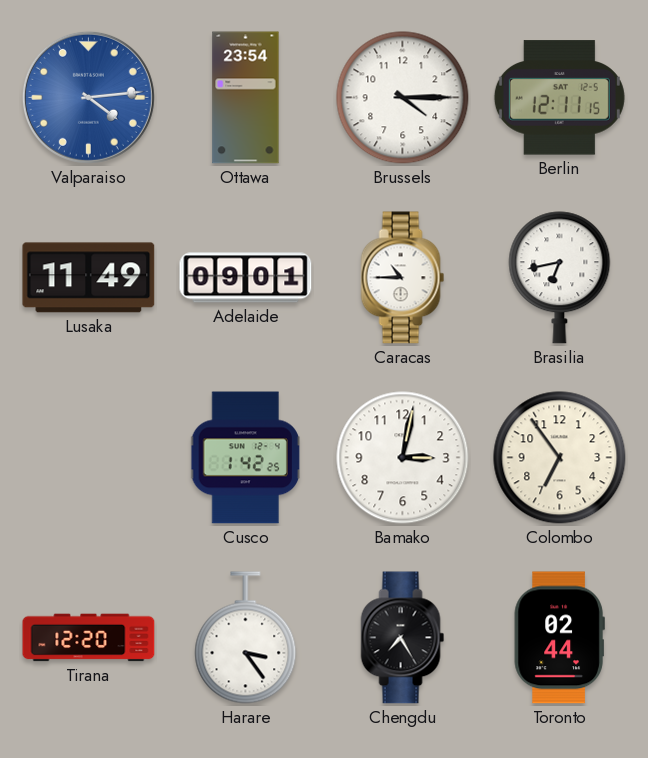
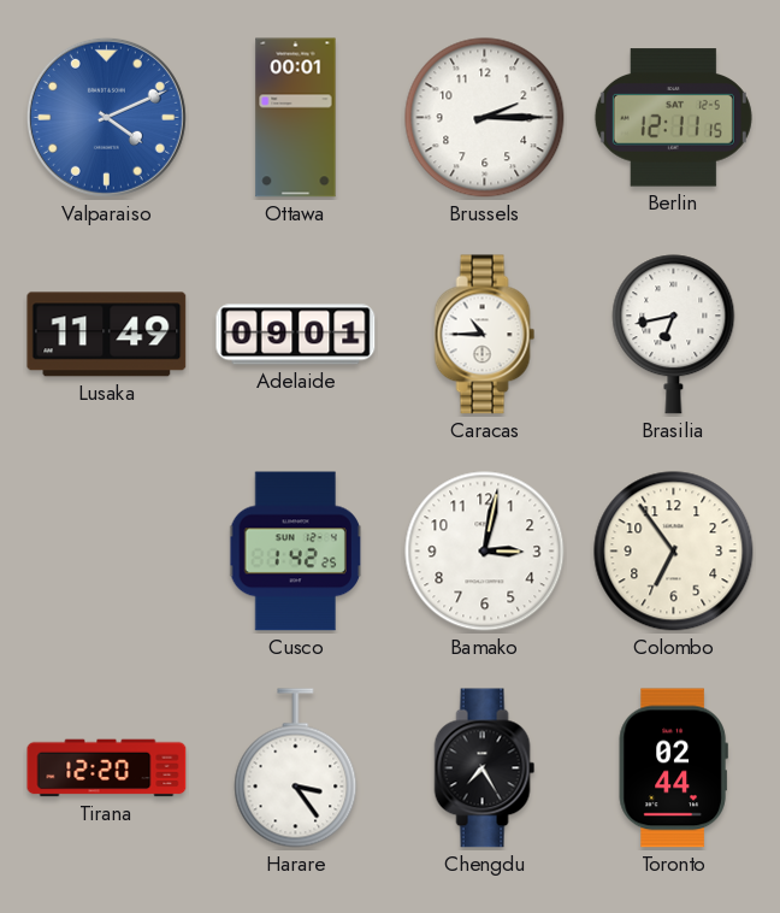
Valparaiso: 4:14 -> 4:11
Ottawa: 23:54 -> 00:01
Brussels: 4:15 -> 2:15
